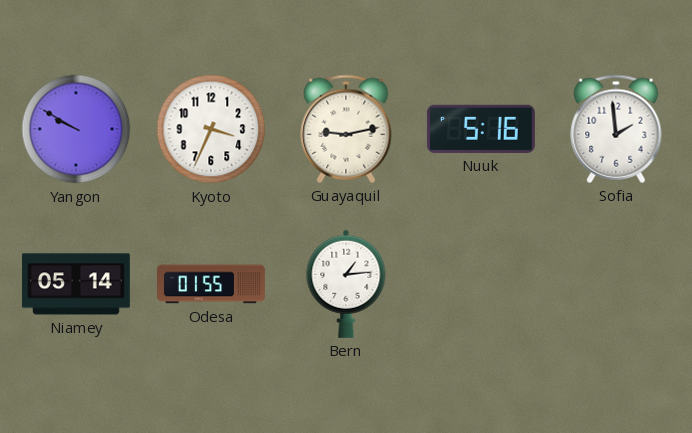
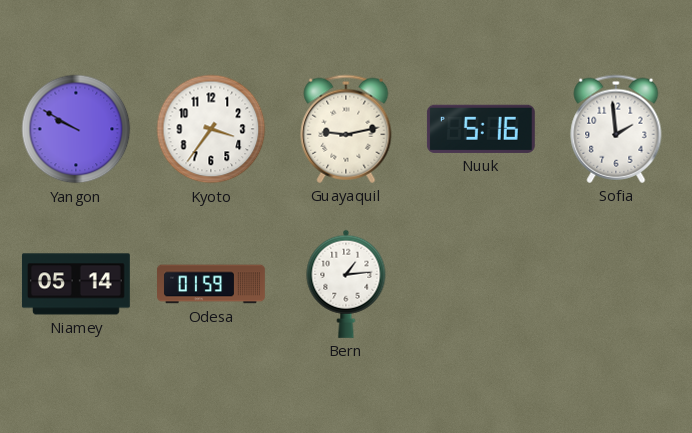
Kyoto: 3:34 -> 3:36
Odesa: 01:55 -> 01:59
